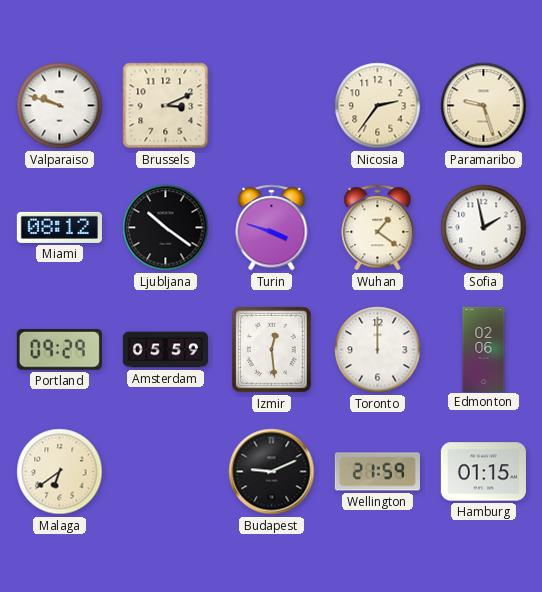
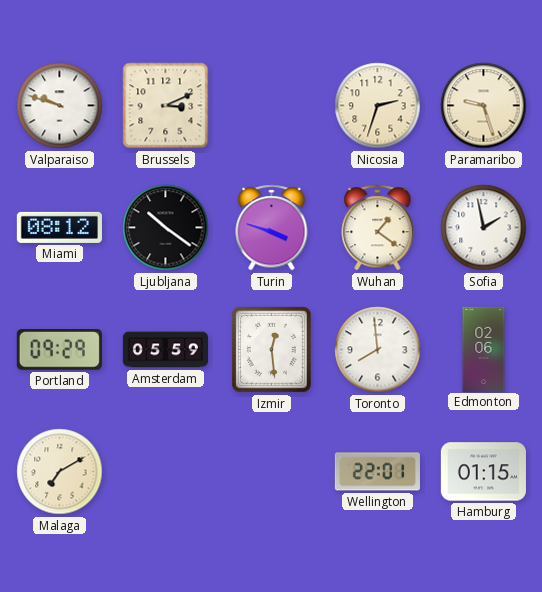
Nicosia: 2:36 -> 2:33
Toronto: 12:00 -> 7:59
Malaga: 6:39 -> 7:10
Budapest: 9:11 -> none
Wellington: 21:59 -> 22:01
